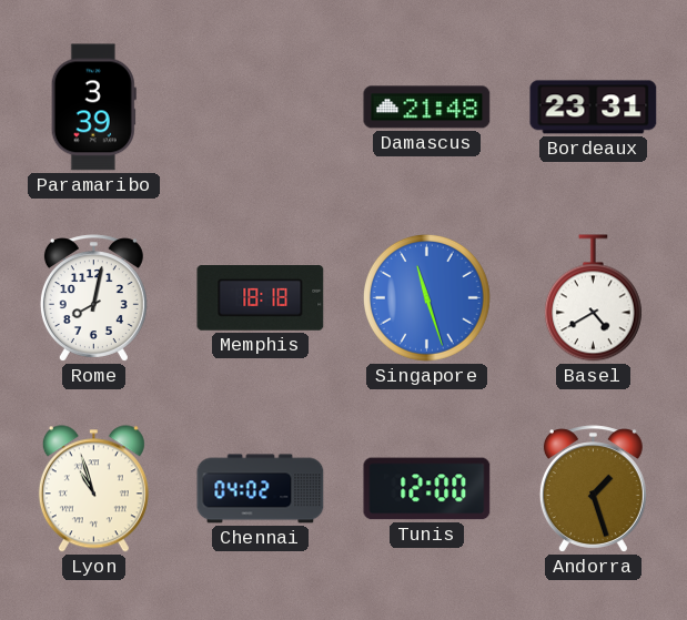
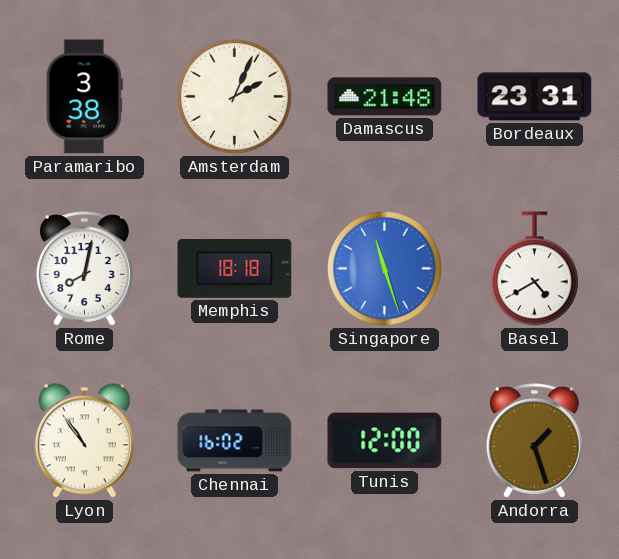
Paramaribo: 3:39 -> 3:38
Amsterdam: none -> 2:04
Lyon: 10:57 -> 10:54
Chennai: 04:02 -> 16:02
